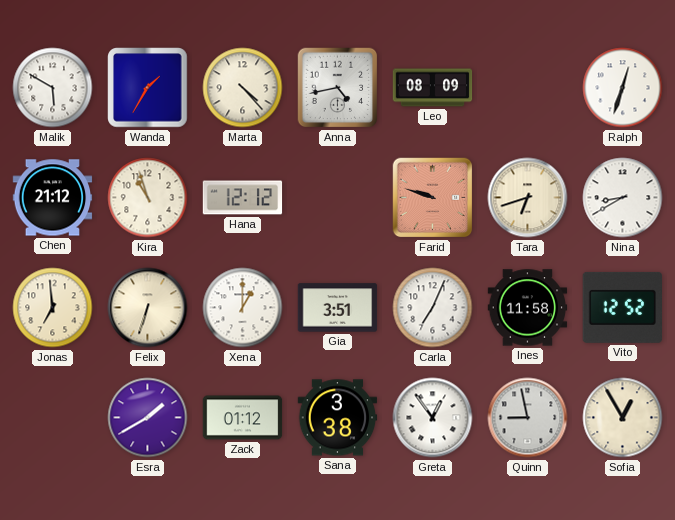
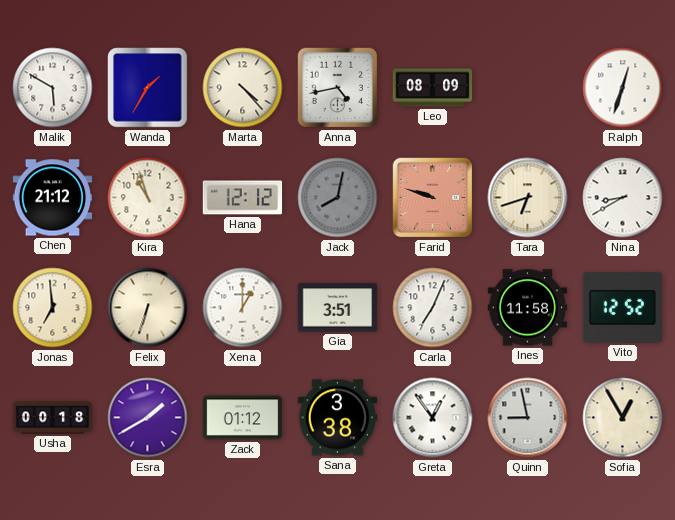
Jack: none -> 8:02
Usha: none -> 00:18
